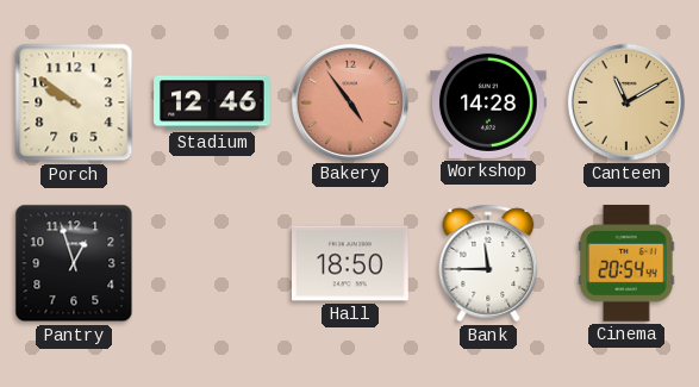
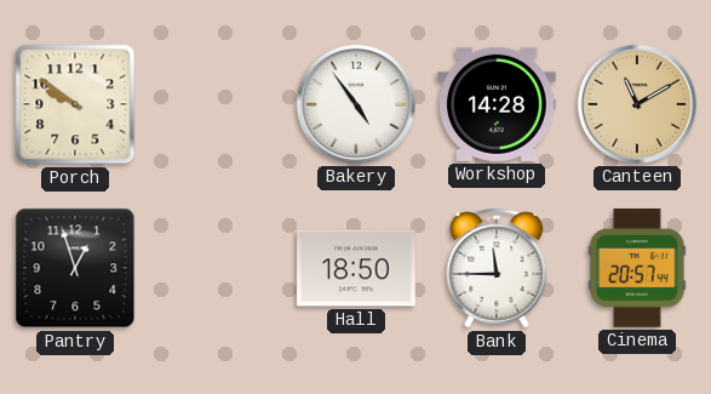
Stadium: 12:46 -> none
Bakery dial: salmon -> white
Cinema: 20:54 -> 20:57
